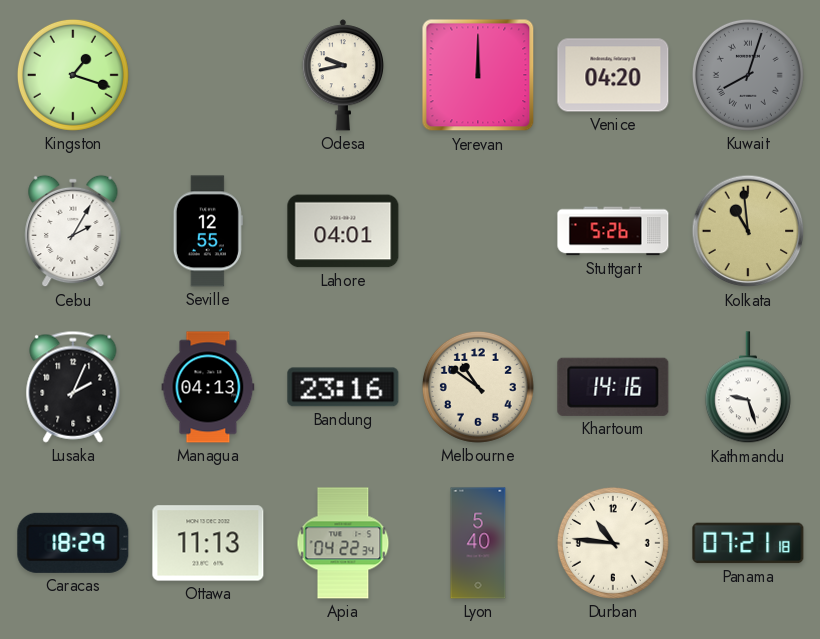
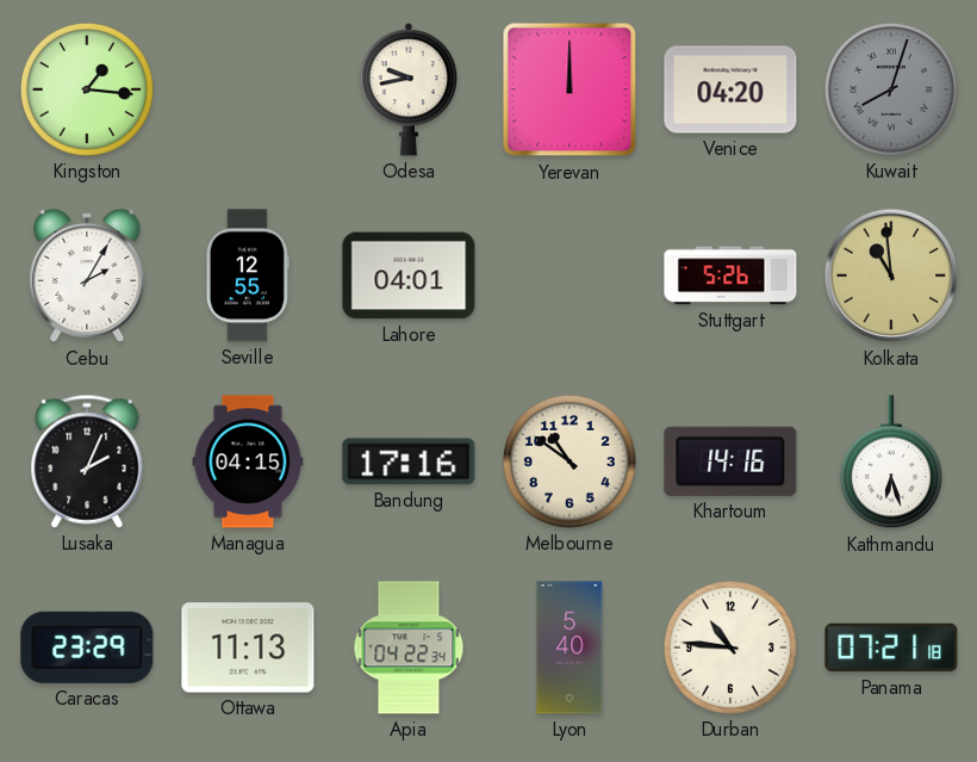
Kingston: 1:18 -> 1:16
Managua: 04:13 -> 04:15
Bandung: 23:16 -> 17:16
Kathmandu: 9:27 -> 6:27
Caracas: 18:29 -> 23:29
